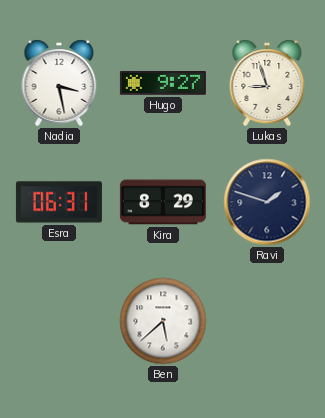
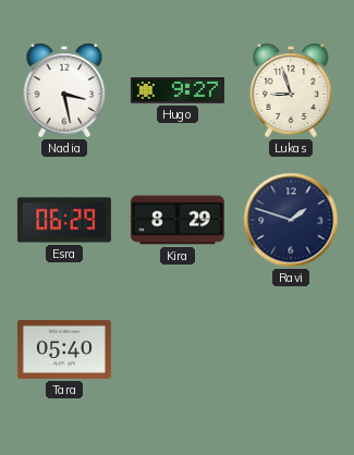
Esra: 06:31 -> 06:29
Tara: none -> 05:40
Ben: 5:38 -> none
